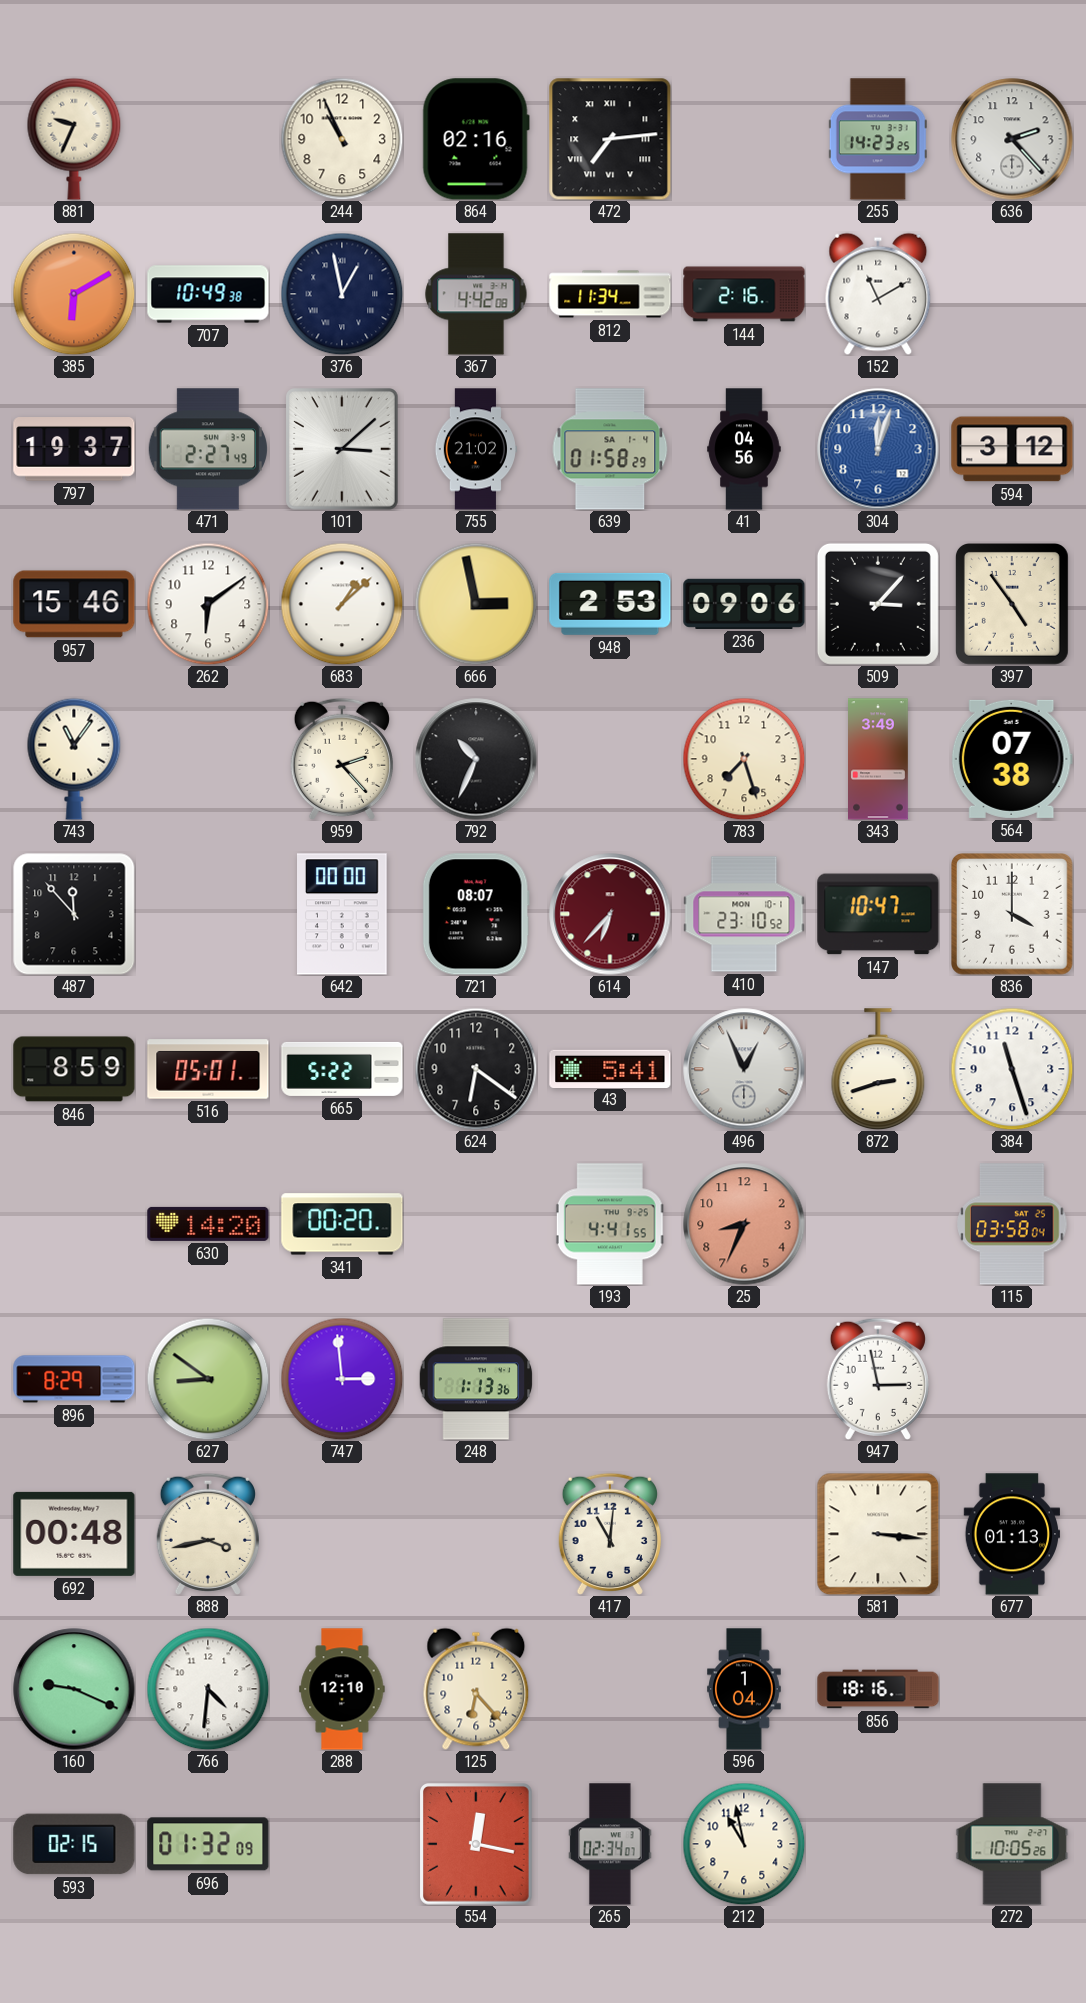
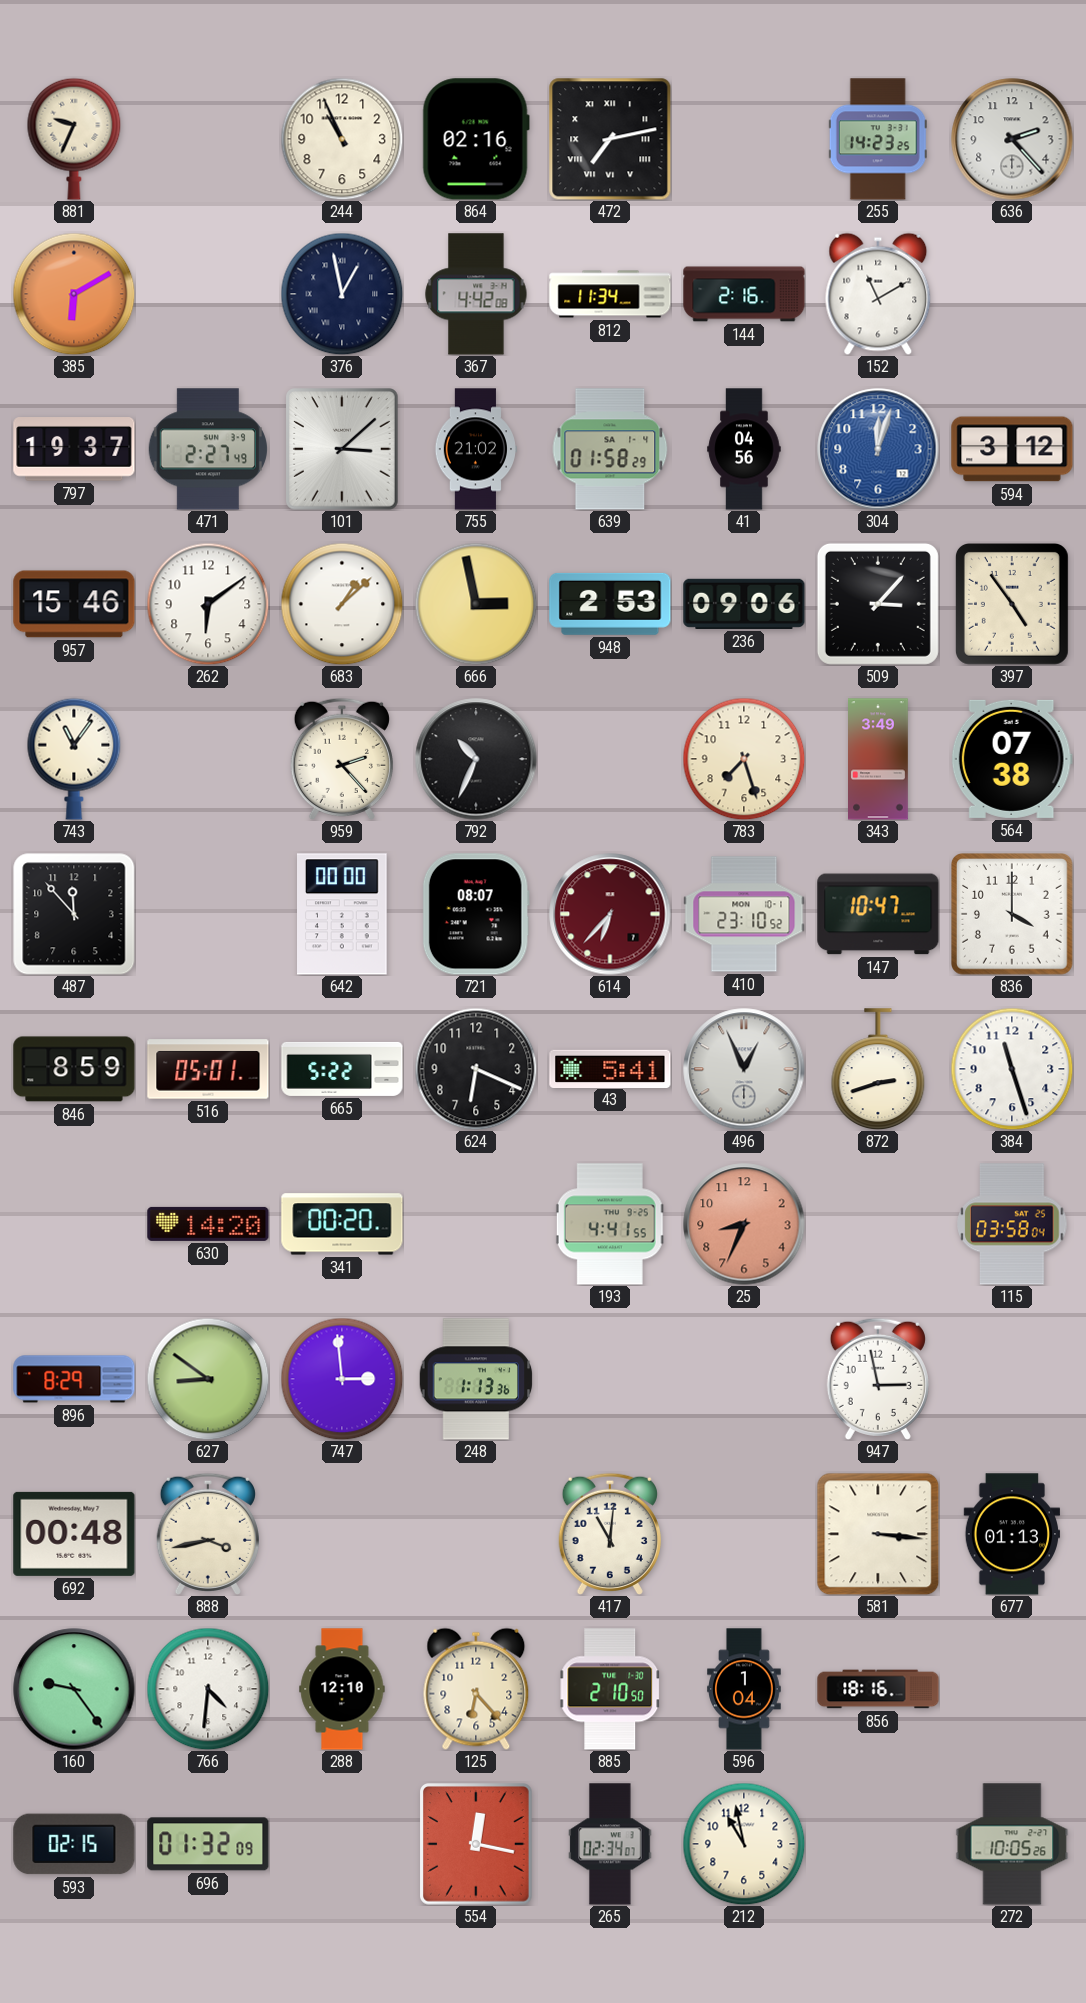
472: 7:14 -> 7:13
707: 10:49 -> none
624: 6:21 -> 6:19
160: 9:19 -> 9:24
885: none -> 2:10
